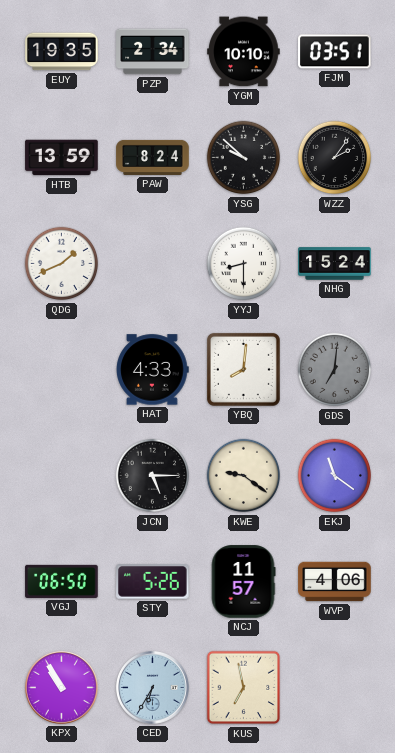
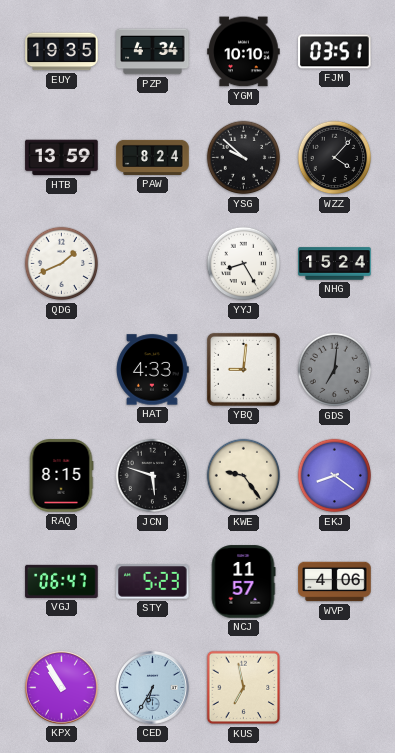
PZP: 2:34 -> 4:34
WZZ: 2:06 -> 4:07
YYJ: 8:30 -> 8:25
YBQ: 8:01 -> 9:01
RAQ: none -> 8:15
JCN: 5:15 -> 5:48
KWE: 9:21 -> 9:24
EKJ: 11:21 -> 8:21
VGJ: 06:50 -> 06:47
STY: 5:26 -> 5:23
